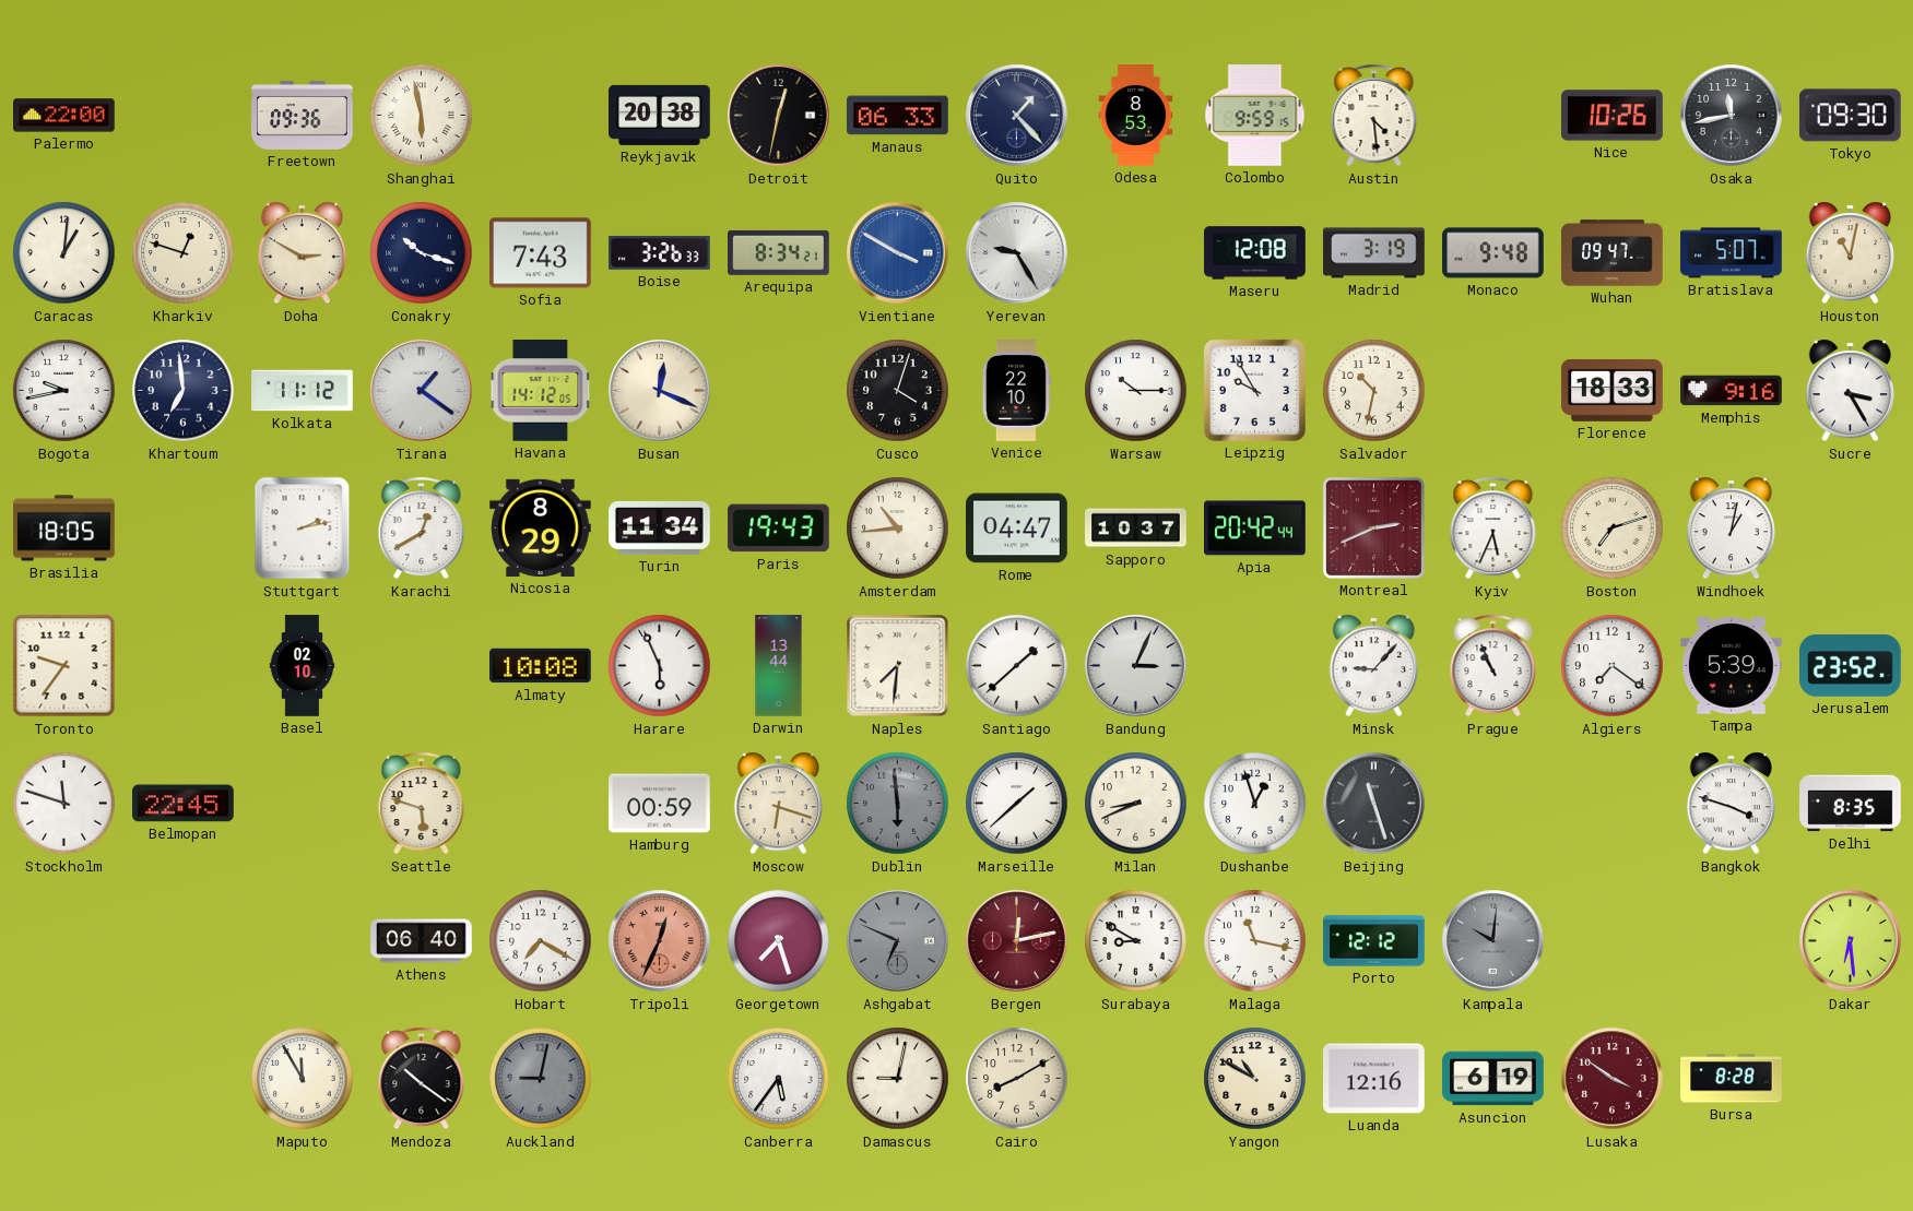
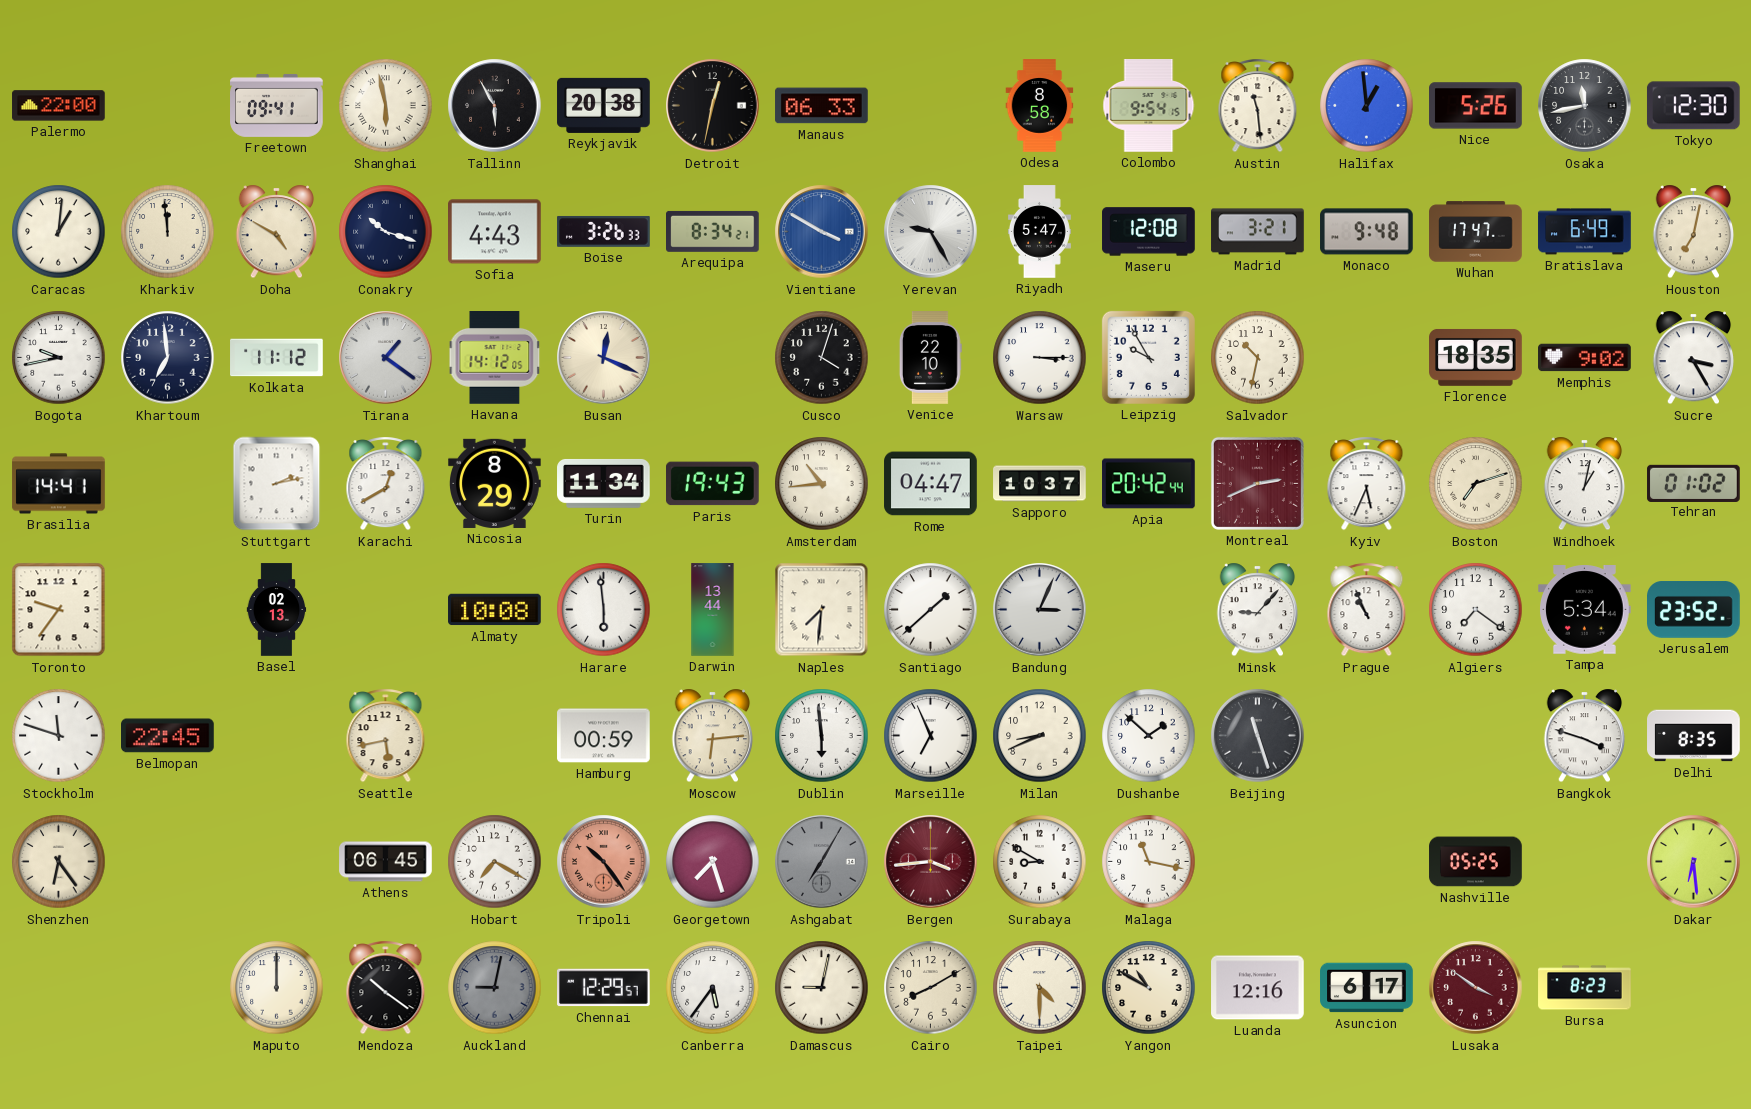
Freetown: 09:36 -> 09:41
Tallinn: none -> 5:55
Quito: 1:23 -> none
Odesa: 8:53 -> 8:58
Colombo: 9:59 -> 9:54
Austin: 4:29 -> 11:29
Halifax: none -> 12:59
Nice: 10:26 -> 5:26
Tokyo: 09:30 -> 12:30
Kharkiv: 12:48 -> 11:59
Doha: 2:50 -> 4:50
Sofia: 7:43 -> 4:43
Riyadh: none -> 5:47
Madrid: 3:19 -> 3:21
Wuhan: 09:47 -> 17:47
Bratislava: 5:07 -> 6:49
Houston: 11:02 -> 7:02
Warsaw: 10:15 -> 3:15
Florence: 18:33 -> 18:35
Memphis: 9:16 -> 9:02
Brasilia: 18:05 -> 14:41
Tehran: none -> 01:02
Basel: 02:10 -> 02:13
Harare: 5:56 -> 5:59
Tampa: 5:39 -> 5:34
Seattle: 5:48 -> 5:43
Moscow: 6:18 -> 6:14
Dublin dial: grey -> white
Marseille: 1:38 -> 6:56
Dushanbe: 12:57 -> 1:52
Shenzhen: none -> 6:24
Athens: 06:40 -> 06:45
Tripoli: 12:34 -> 10:24
Ashgabat: 6:49 -> 7:05
Bergen: 12:13 -> 3:44
Porto: 12:12 -> none
Kampala: 10:01 -> none
Nashville: none -> 05:25
Maputo: 11:55 -> 12:00
Chennai: none -> 12:29
Taipei: none -> 4:30
Asuncion: 6:19 -> 6:17
Bursa: 8:28 -> 8:23
